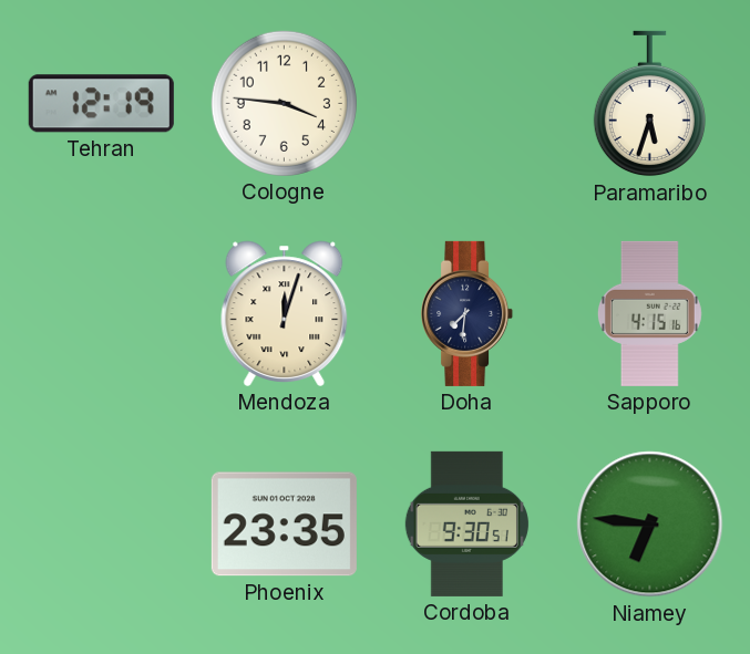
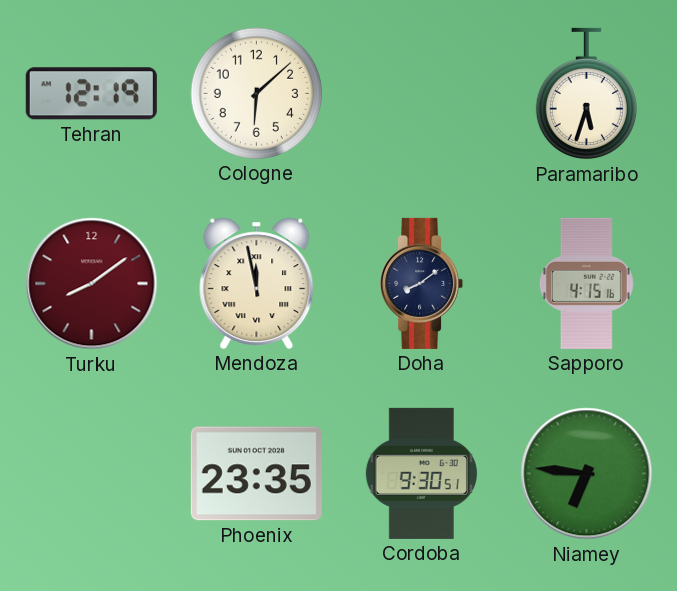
Cologne: 3:46 -> 6:08
Turku: none -> 8:09
Mendoza: 12:03 -> 11:58
Doha: 7:31 -> 8:09
